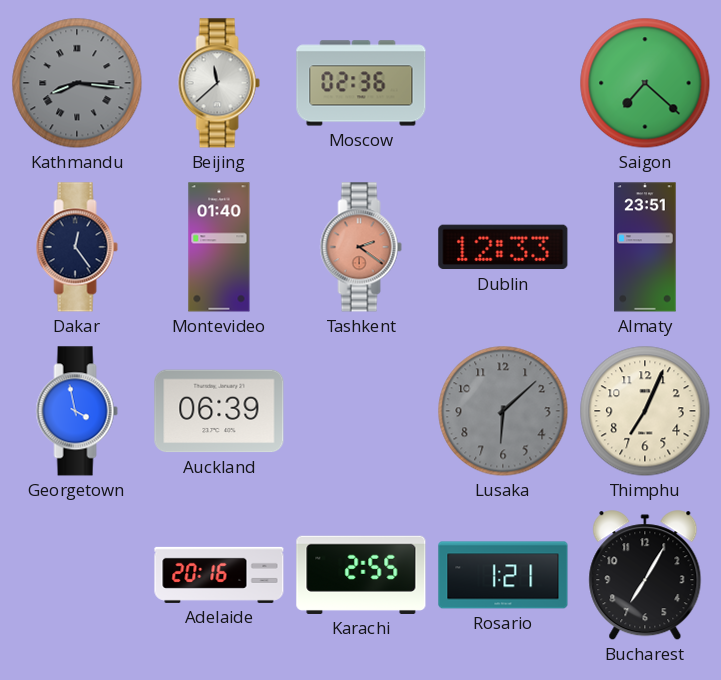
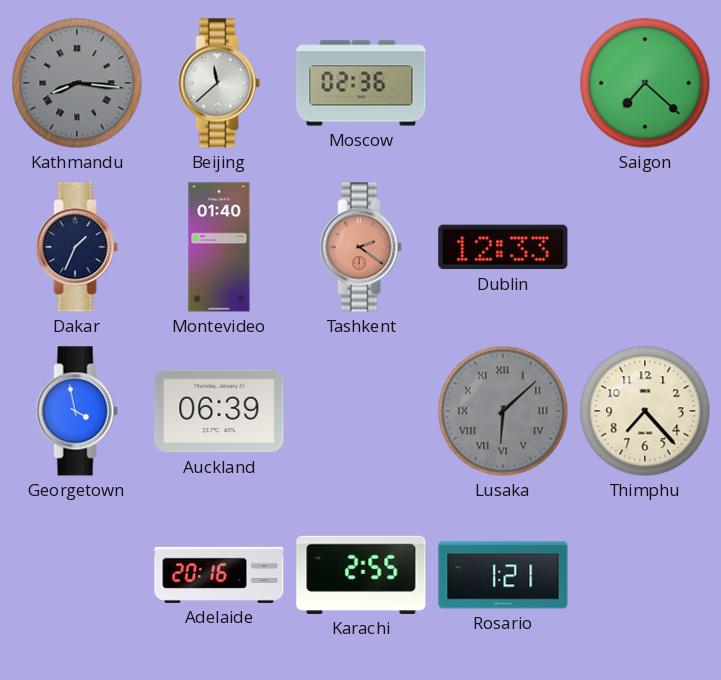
Dakar: 12:24 -> 1:34
Almaty: 23:51 -> none
Lusaka numerals: Arabic -> Roman
Thimphu: 7:04 -> 7:23
Bucharest: 7:05 -> none
